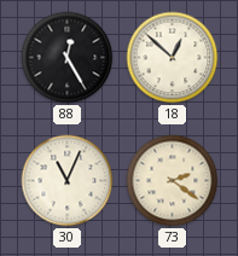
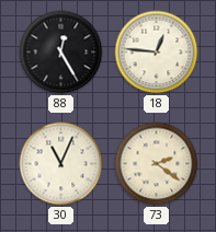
18: 12:52 -> 12:46
